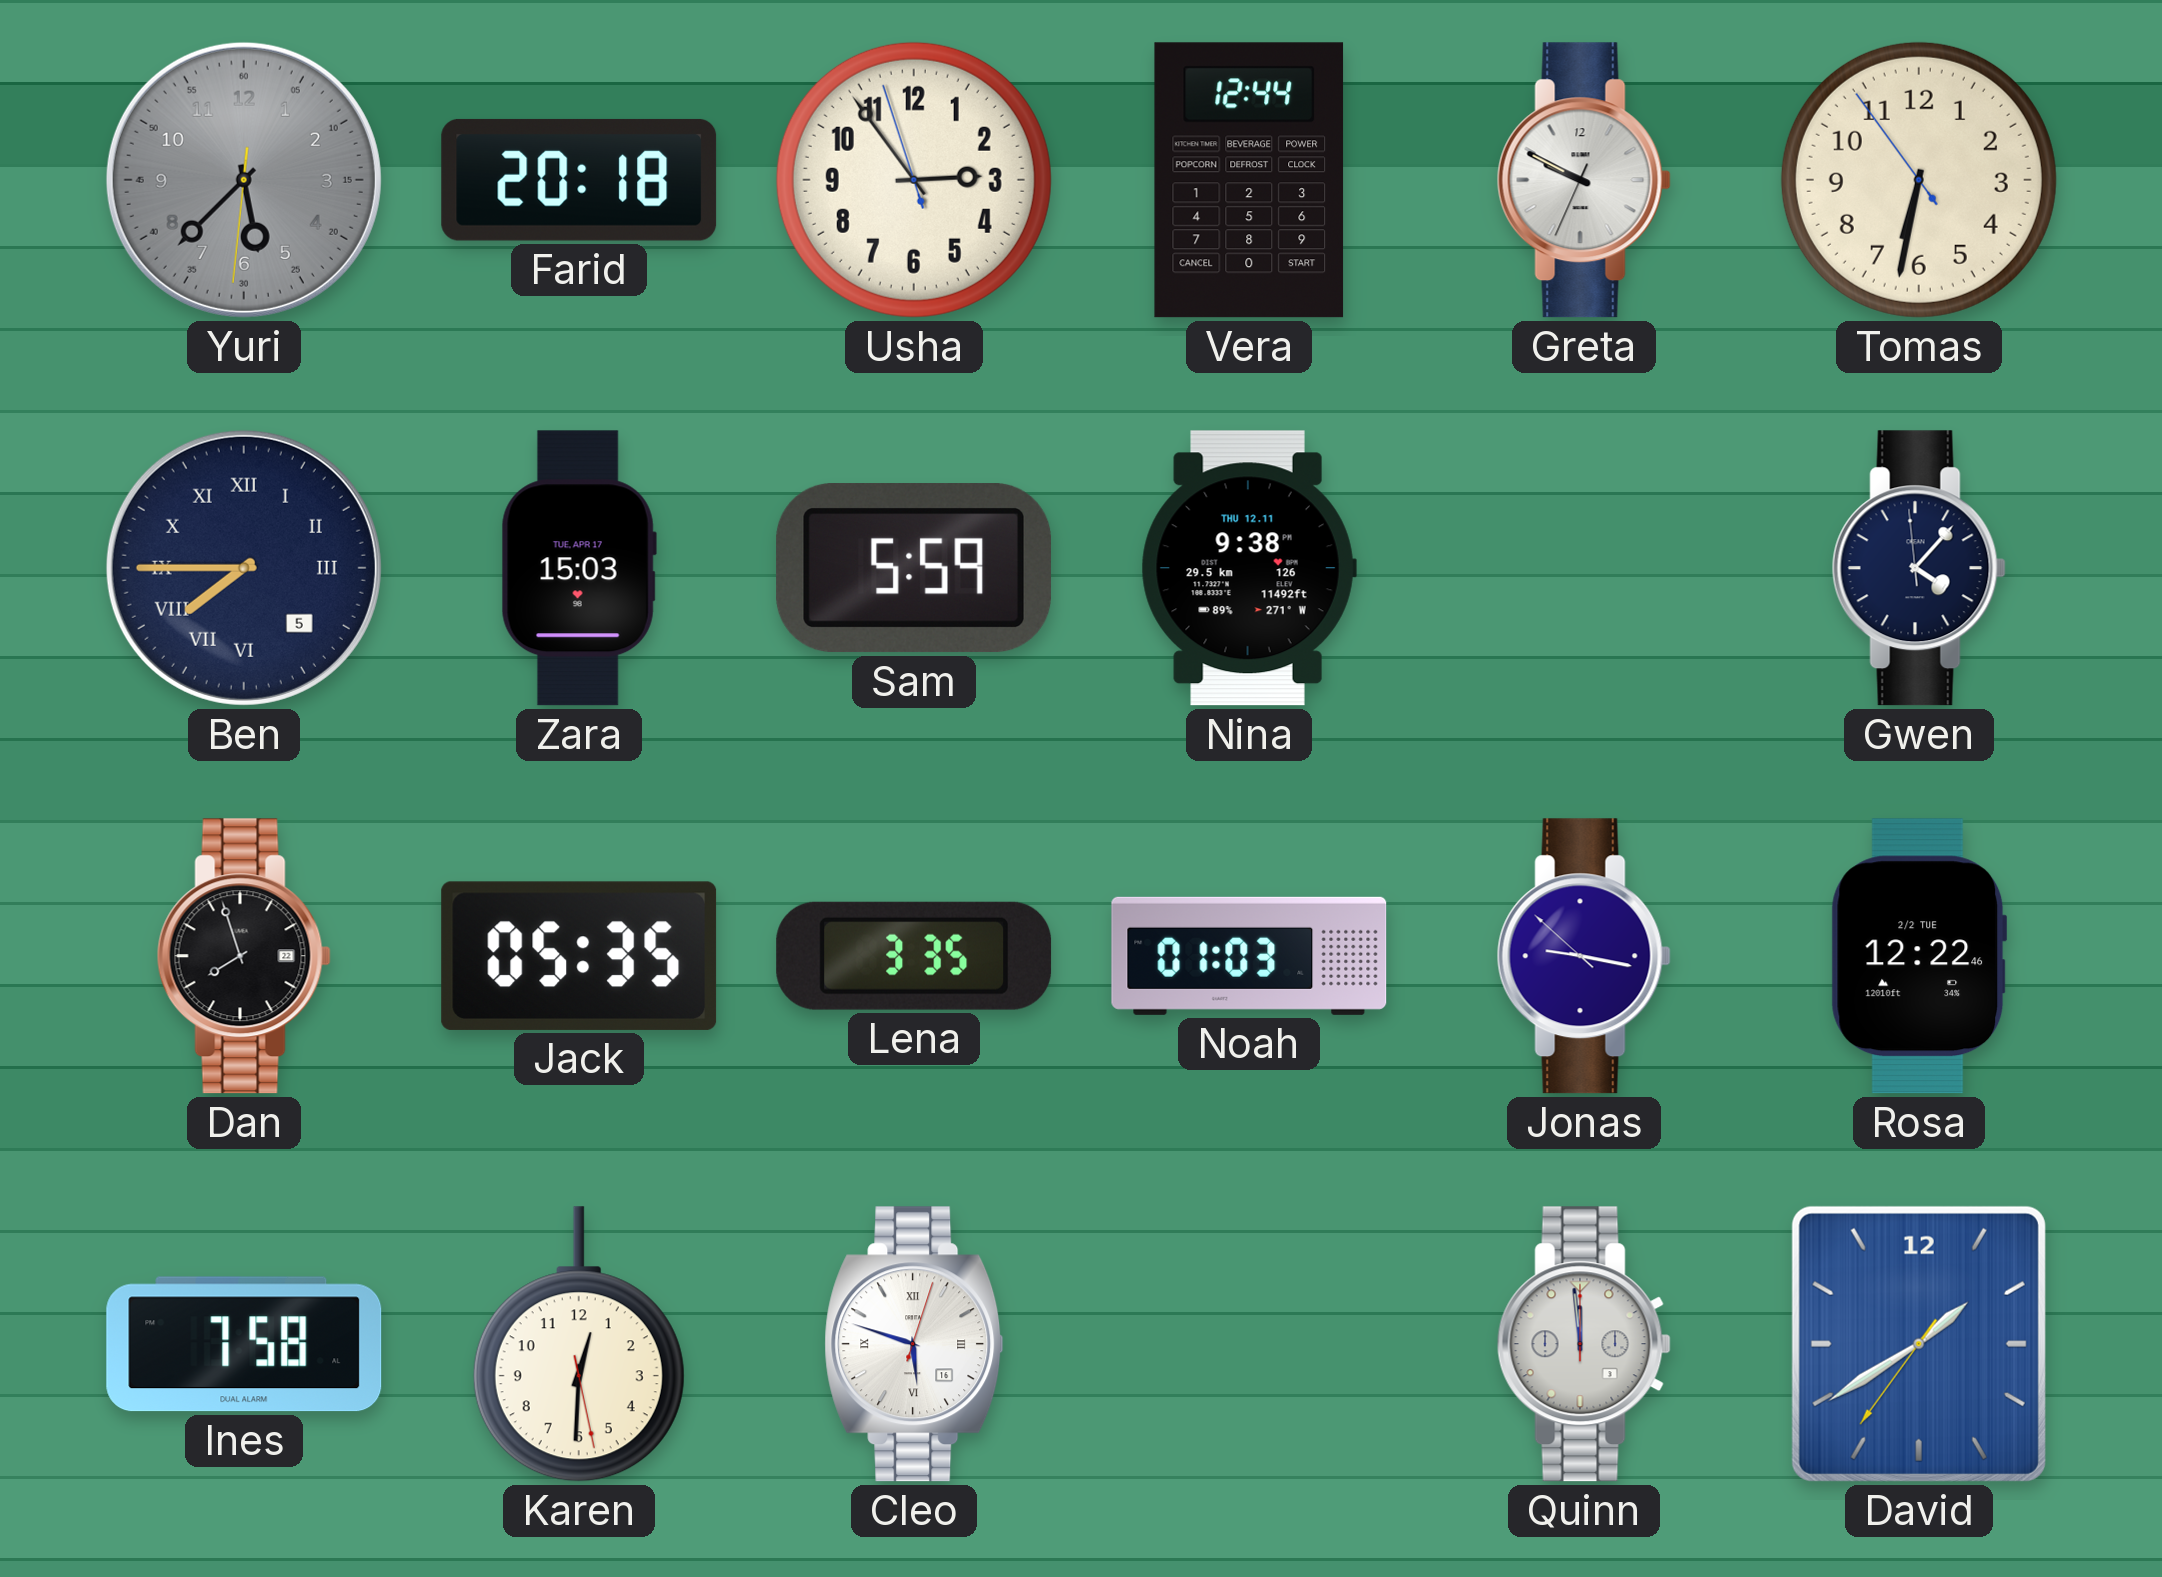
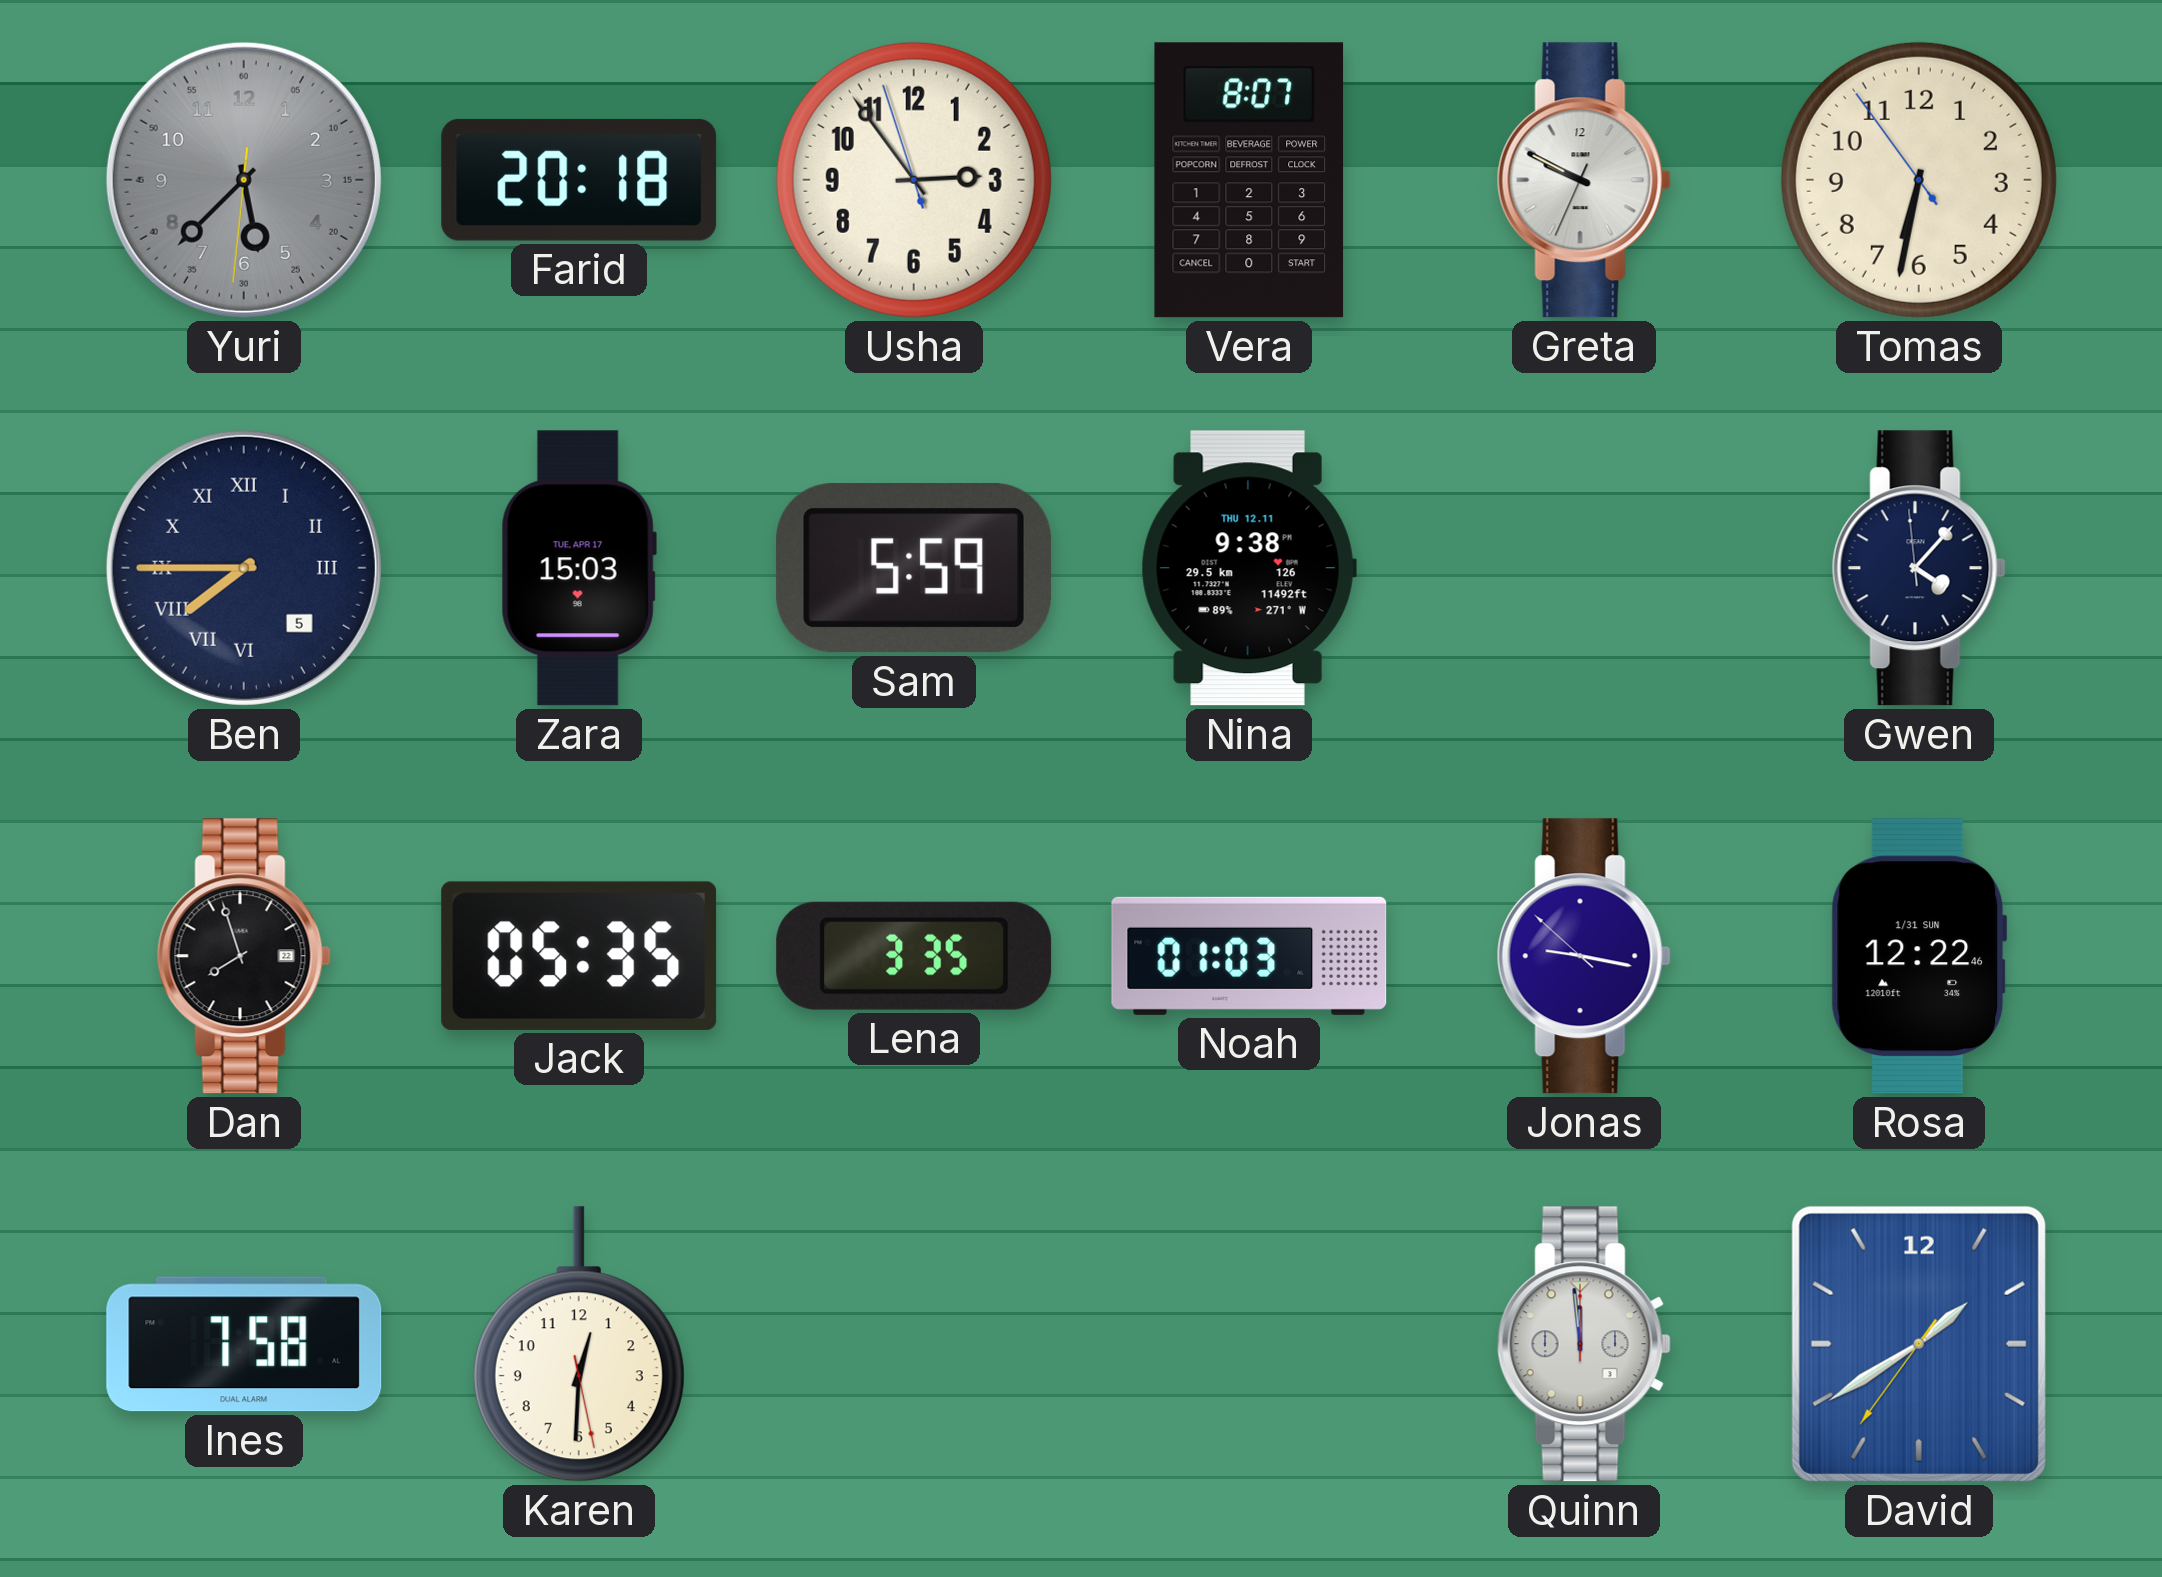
Vera: 12:44 -> 8:07
Rosa date: 2/2 TUE -> 1/31 SUN
Cleo: 5:48 -> none
